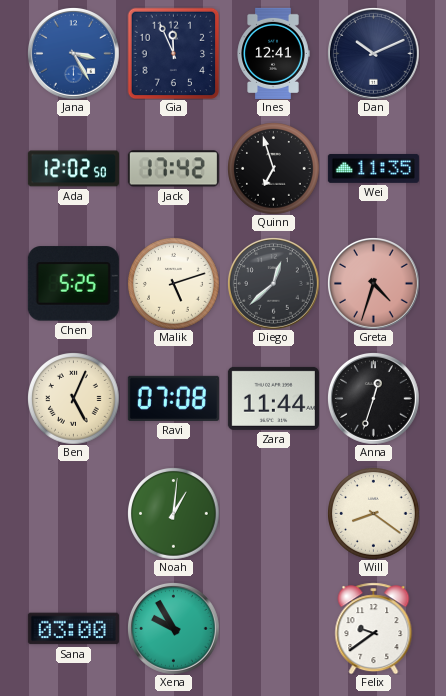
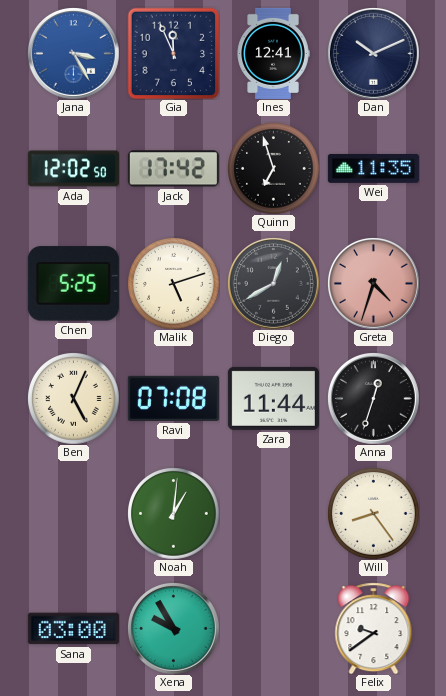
Diego: 12:38 -> 12:40
Will: 8:21 -> 8:24
